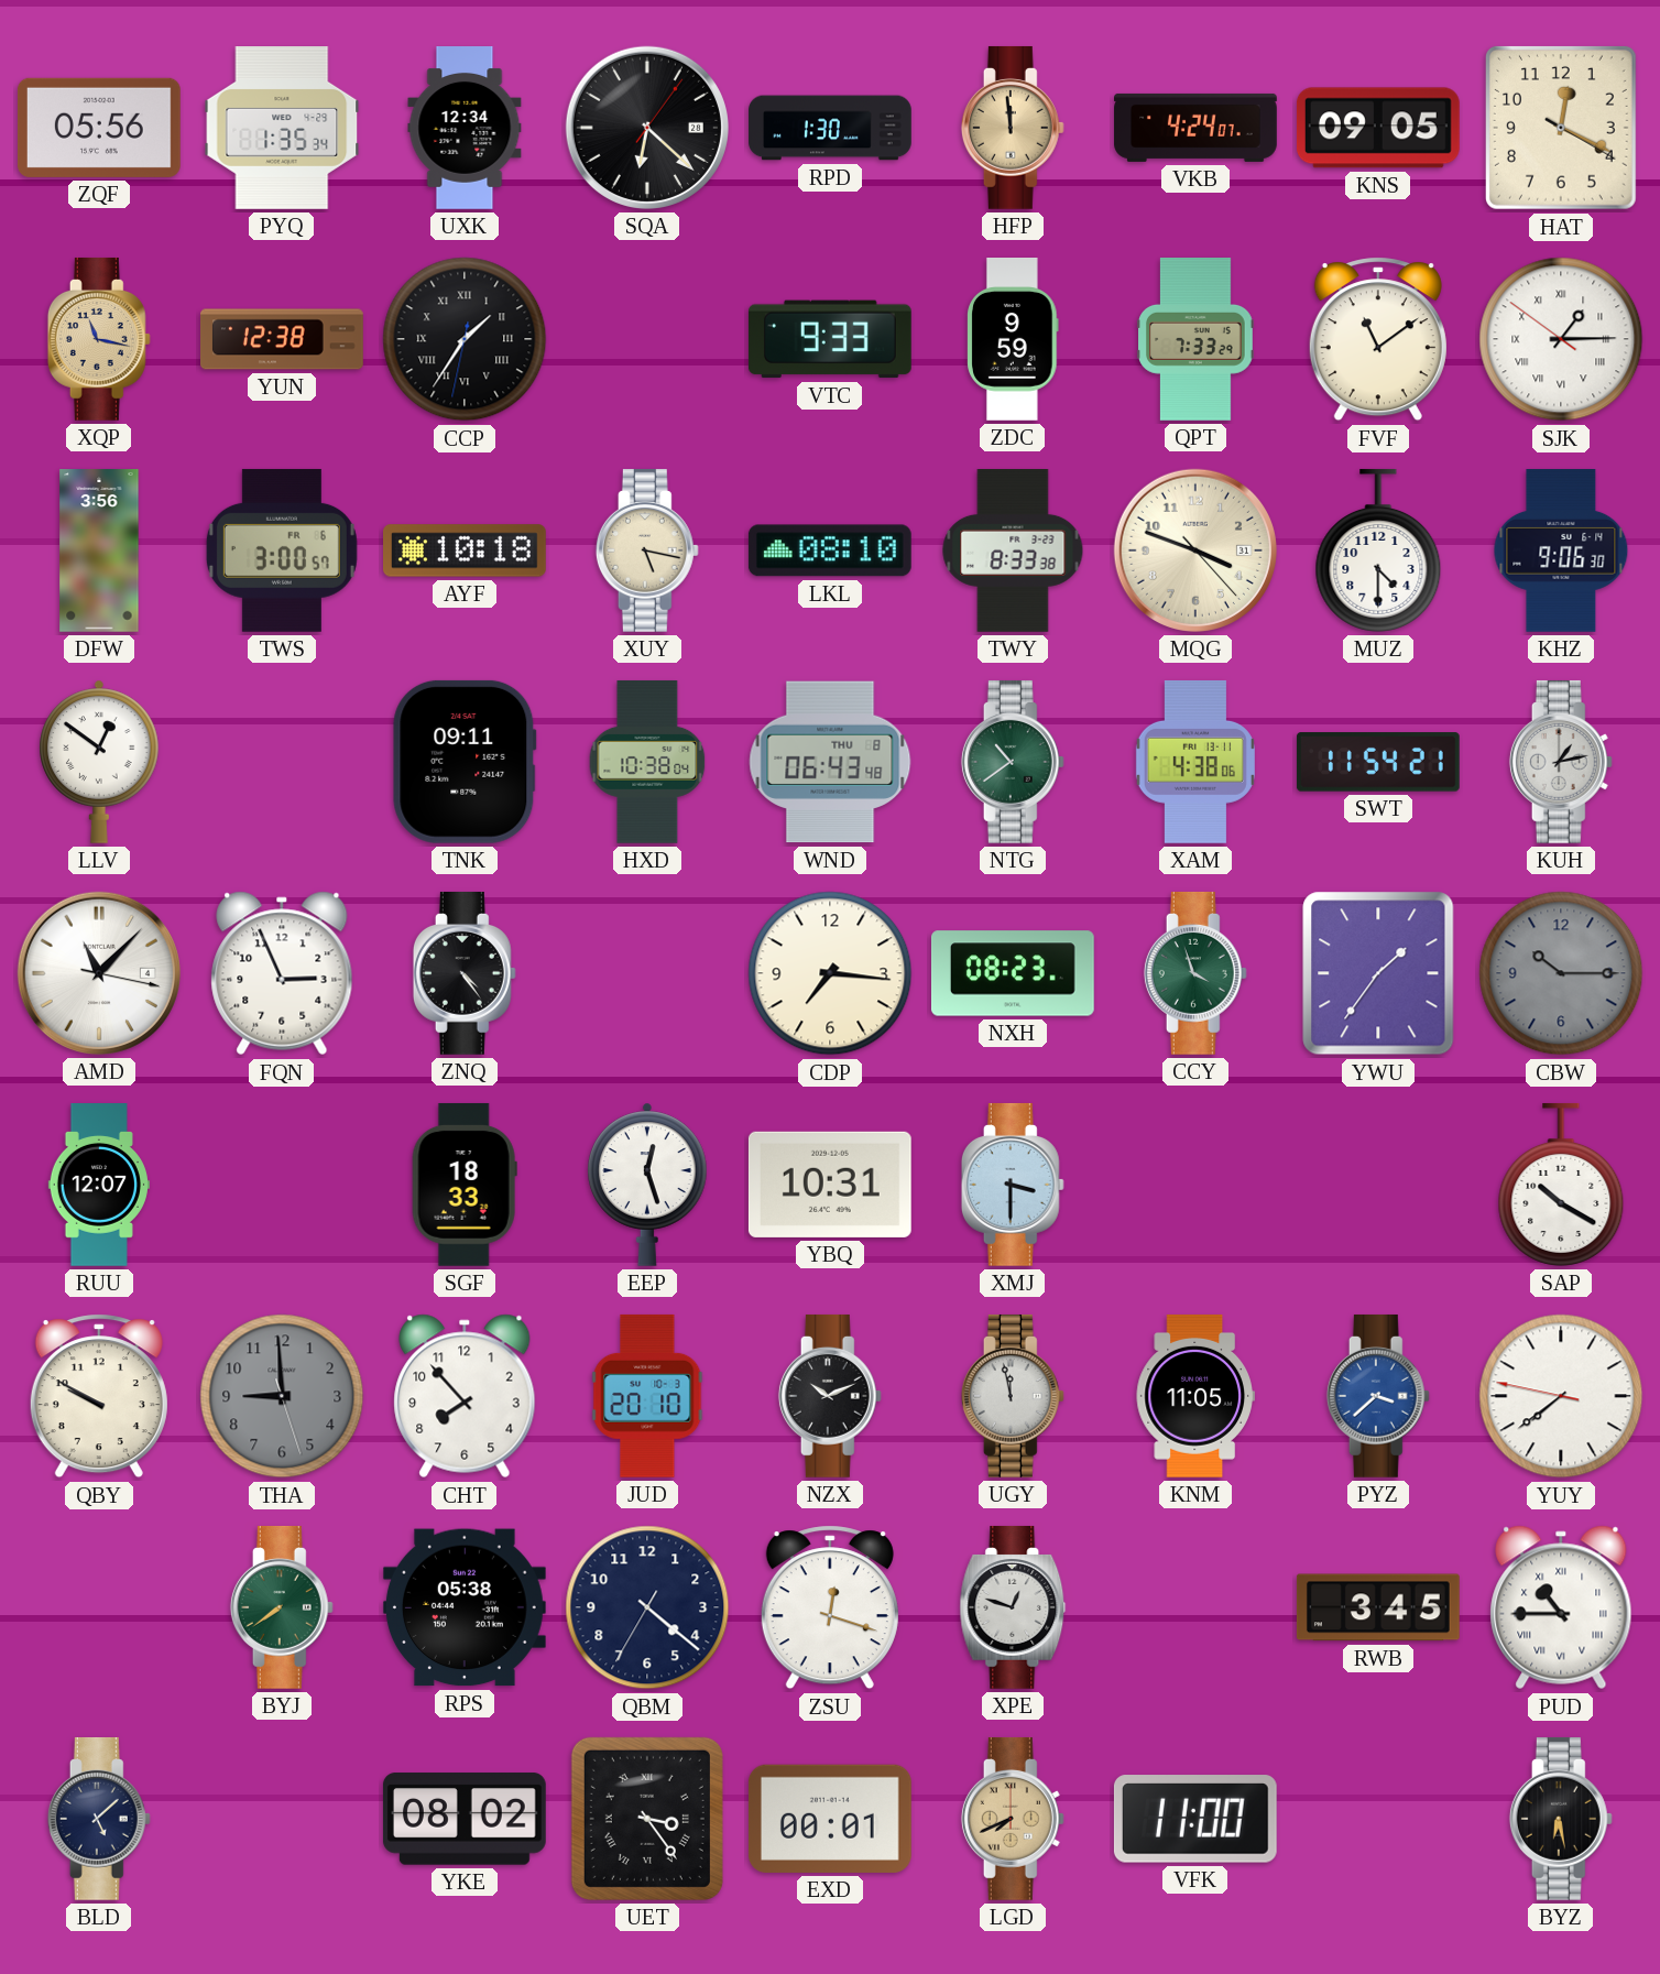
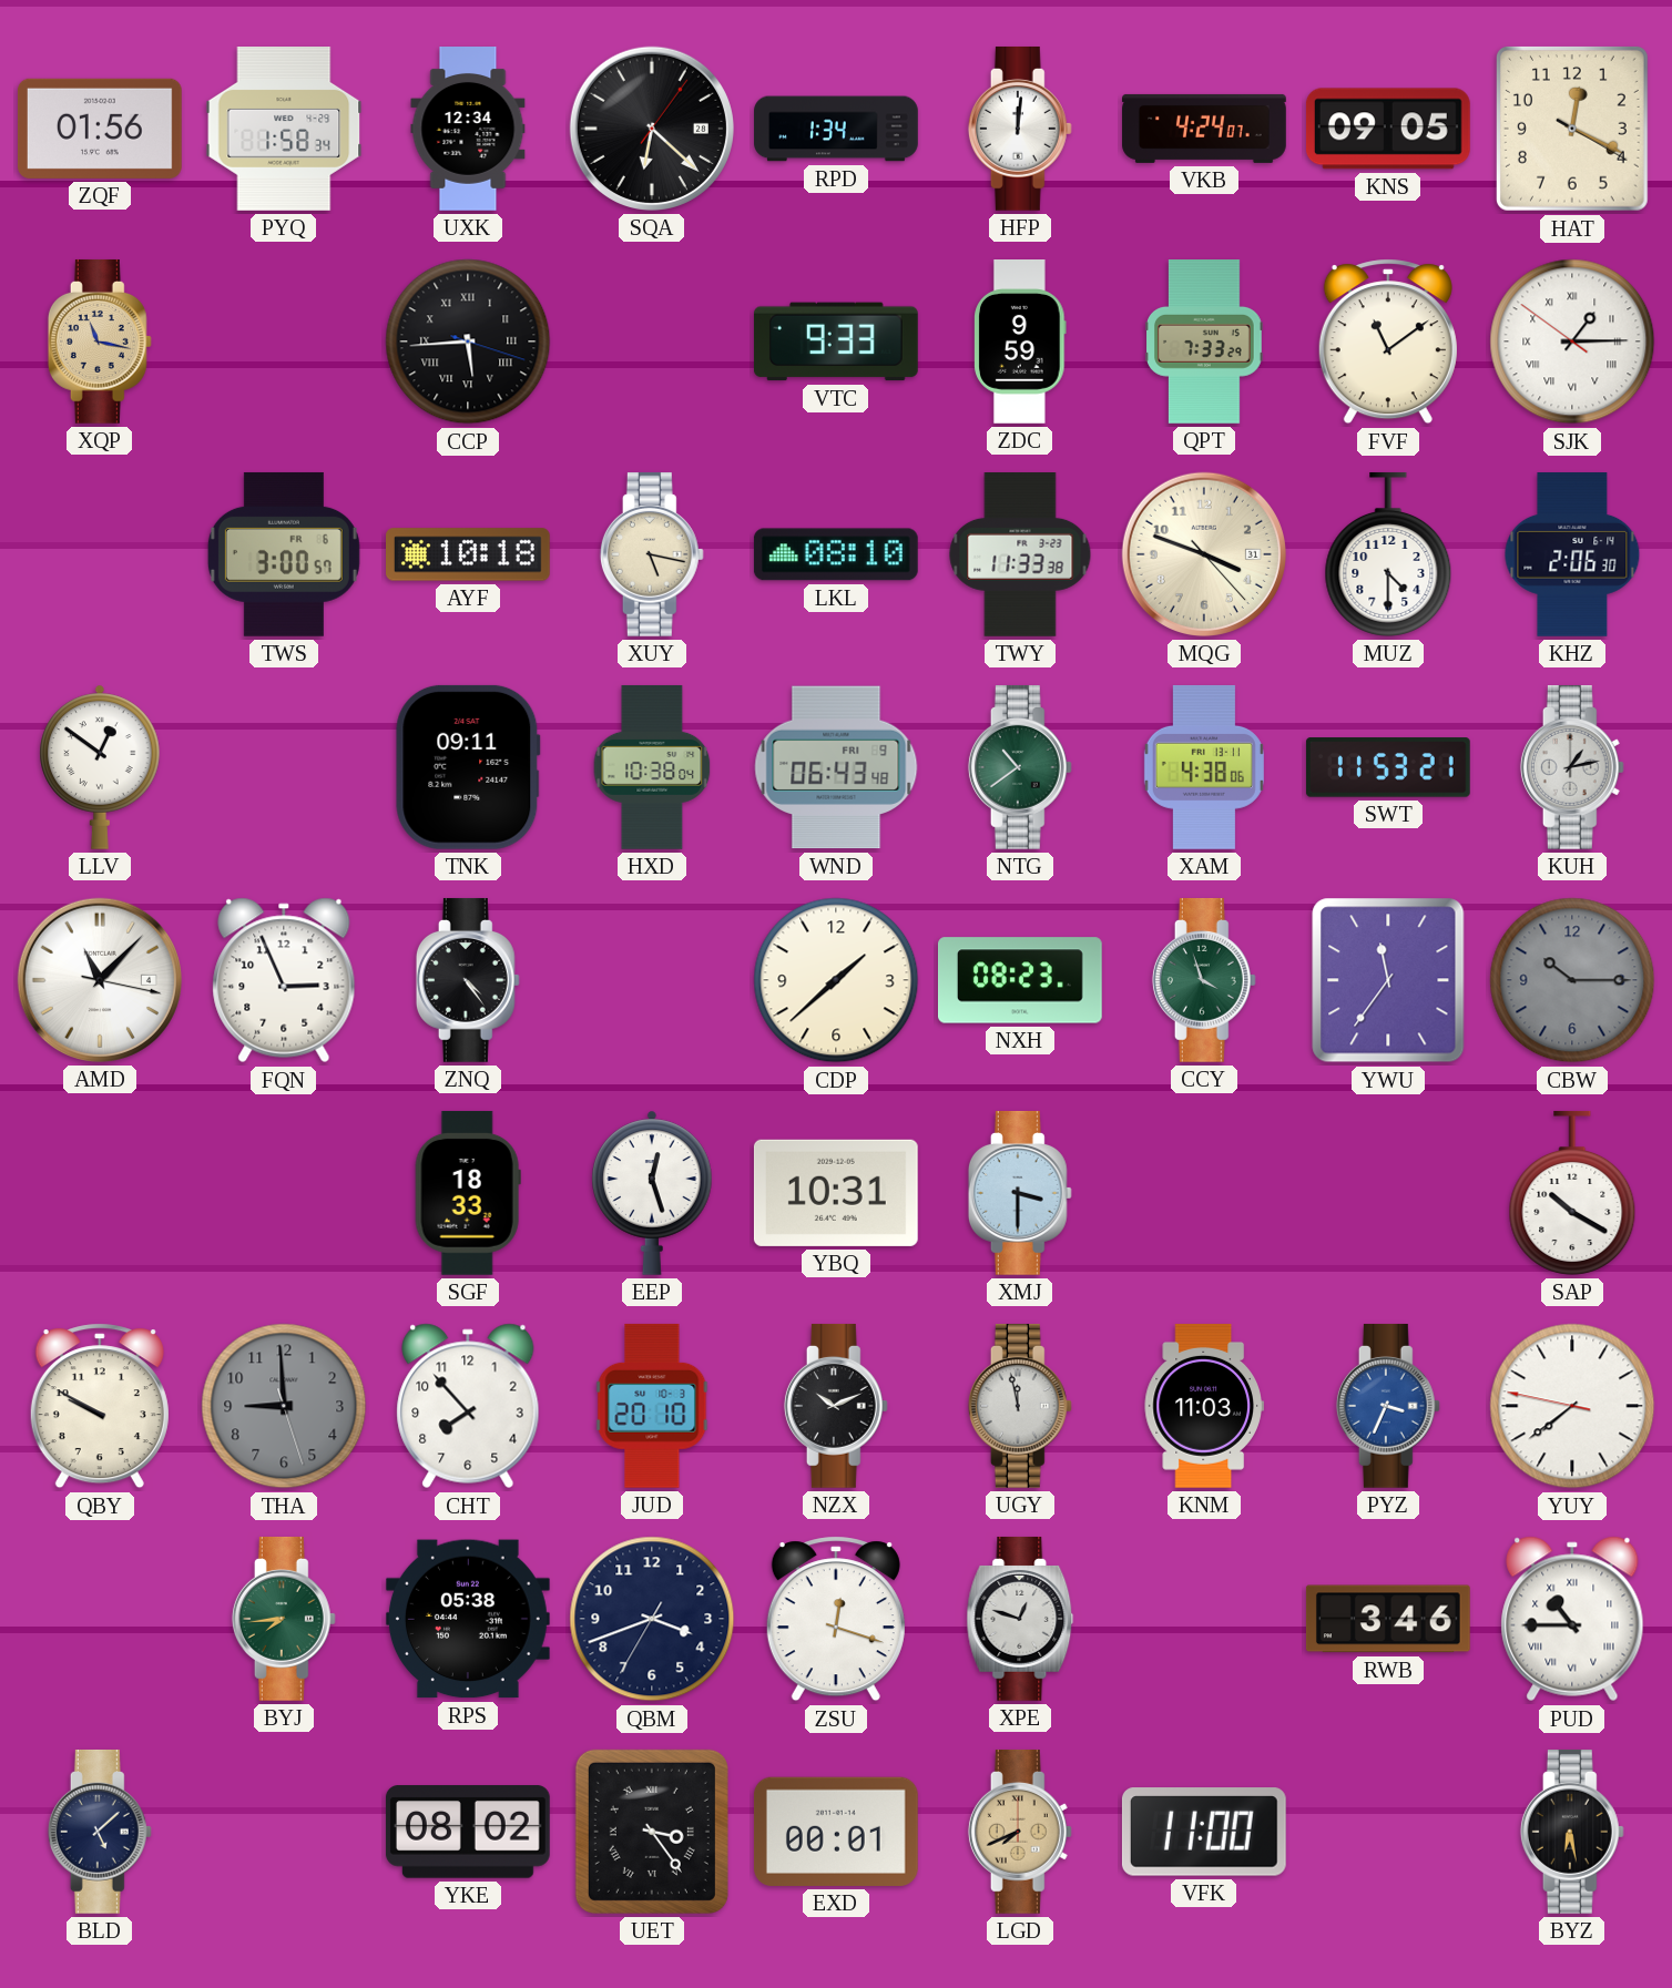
ZQF: 05:56 -> 01:56
PYQ: 1:35 -> 1:58
RPD: 1:30 -> 1:34
HFP: 11:59 -> 12:01
HFP dial: champagne -> white
YUN: 12:38 -> none
CCP: 1:35 -> 5:44
DFW: 3:56 -> none
TWY: 8:33 -> 11:33
KHZ: 9:06 -> 2:06
WND date: THU 8 -> FRI 9
SWT: 11:54 -> 11:53
CDP: 7:16 -> 1:38
YWU: 1:36 -> 11:36
RUU: 12:07 -> none
KNM: 11:05 -> 11:03
PYZ: 3:38 -> 3:34
BYJ: 7:39 -> 7:44
QBM: 4:21 -> 3:41
RWB: 3:45 -> 3:46
